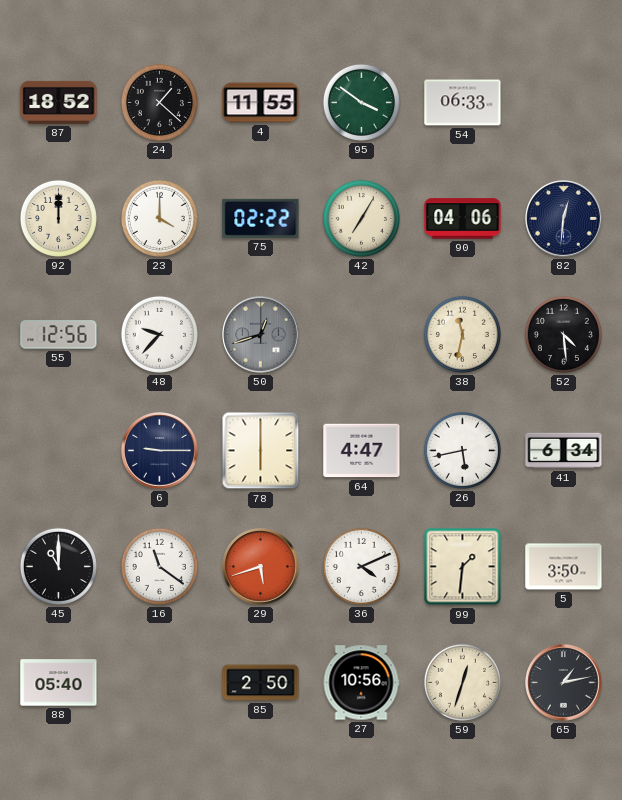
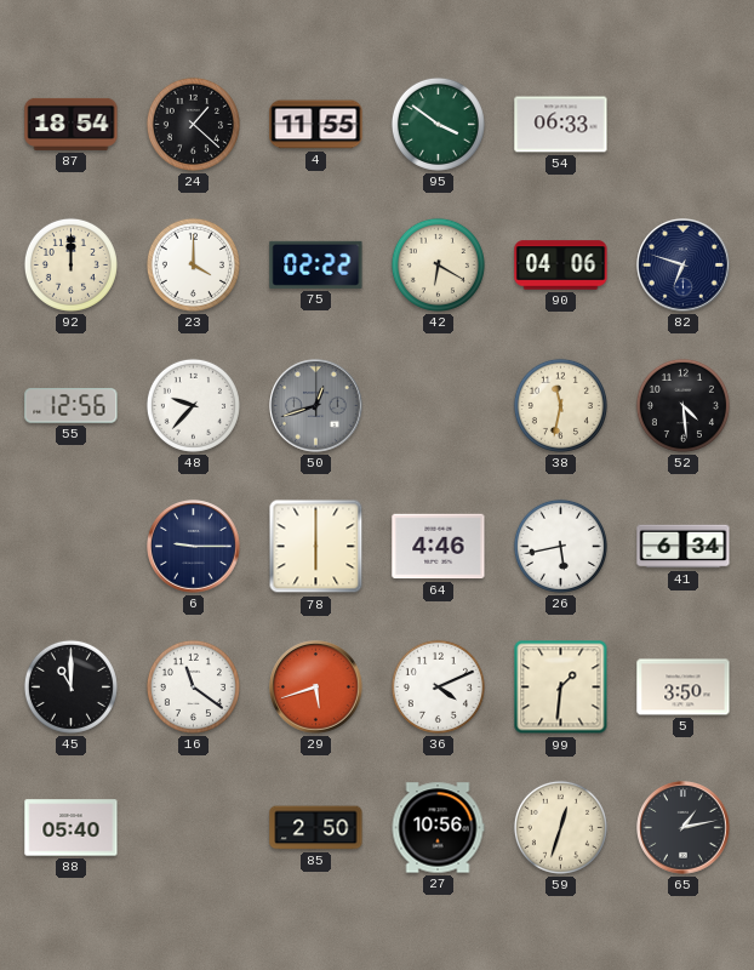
87: 18:52 -> 18:54
42: 7:05 -> 6:20
82: 12:31 -> 6:48
64: 4:47 -> 4:46
